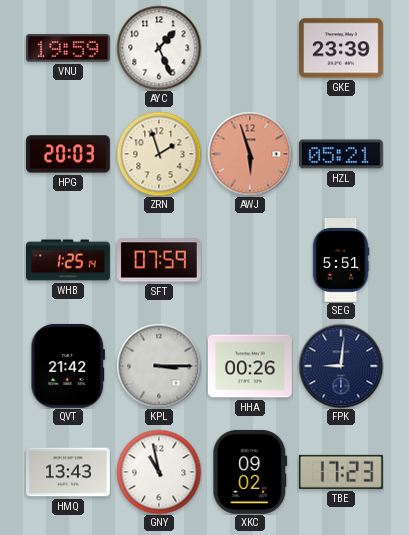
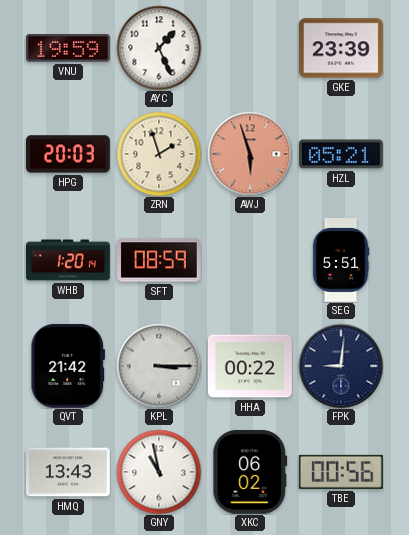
WHB: 1:25 -> 1:20
SFT: 07:59 -> 08:59
HHA: 00:26 -> 00:22
XKC: 09:02 -> 06:02
TBE: 17:23 -> 00:56
